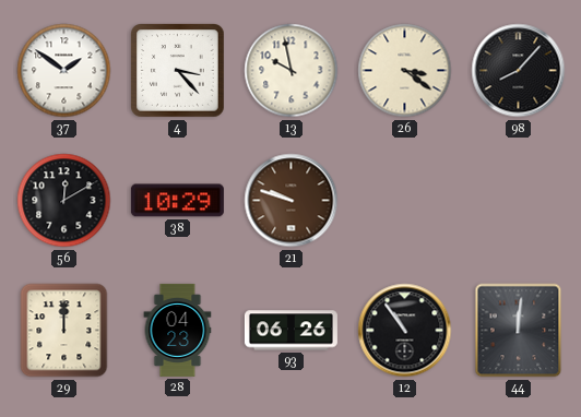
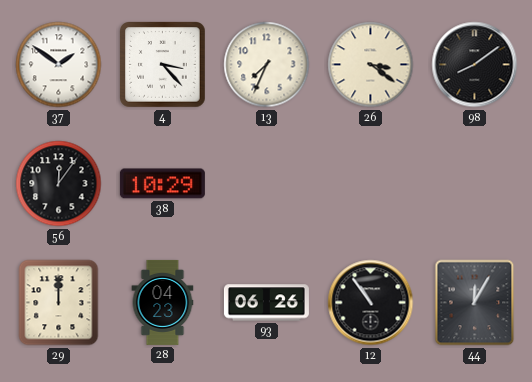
13: 9:58 -> 7:34
98: 8:07 -> 8:09
56: 12:10 -> 12:06
21: 9:48 -> none
44: 12:01 -> 12:05
